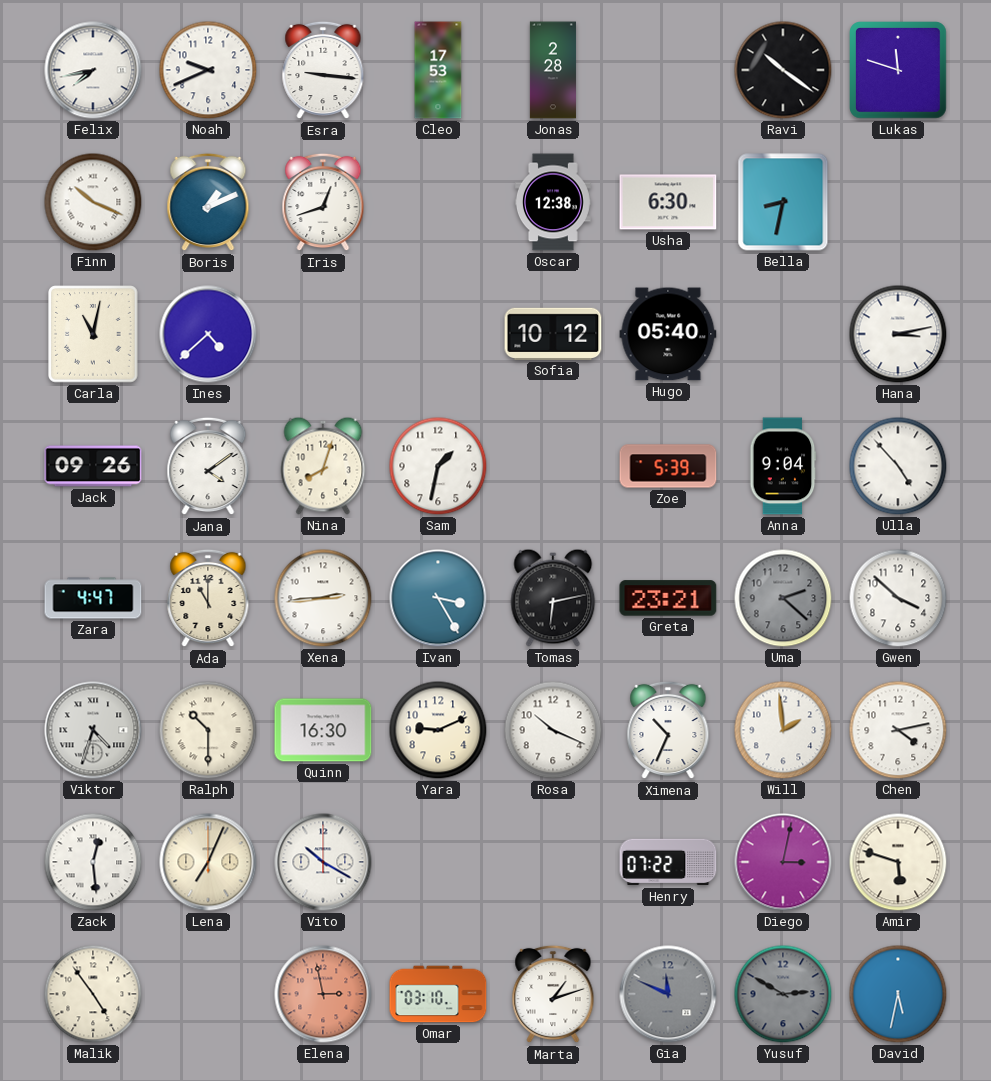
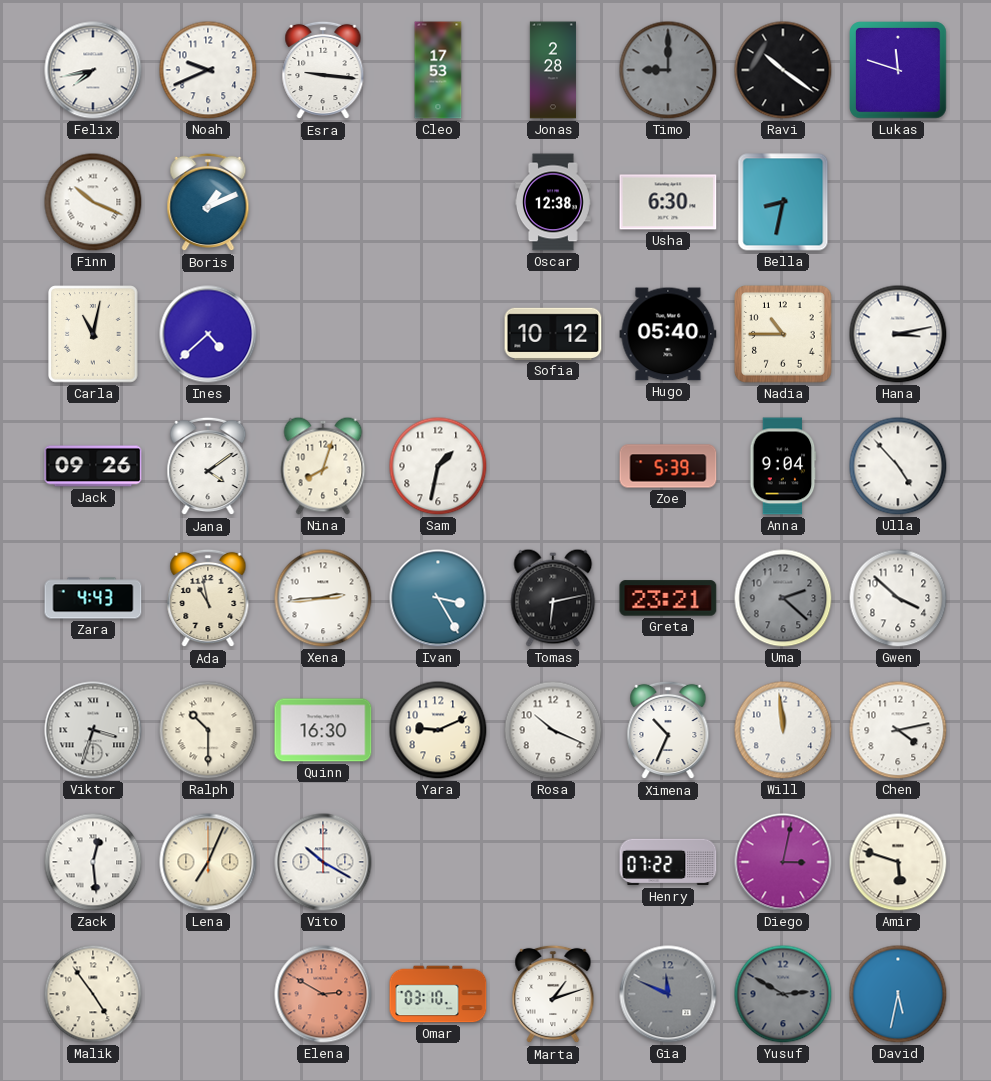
Timo: none -> 9:00
Iris: 12:42 -> none
Nadia: none -> 10:45
Zara: 4:47 -> 4:43
Ada: 11:00 -> 10:58
Viktor: 4:33 -> 3:33
Will: 1:59 -> 11:59
Elena: 2:58 -> 2:50
